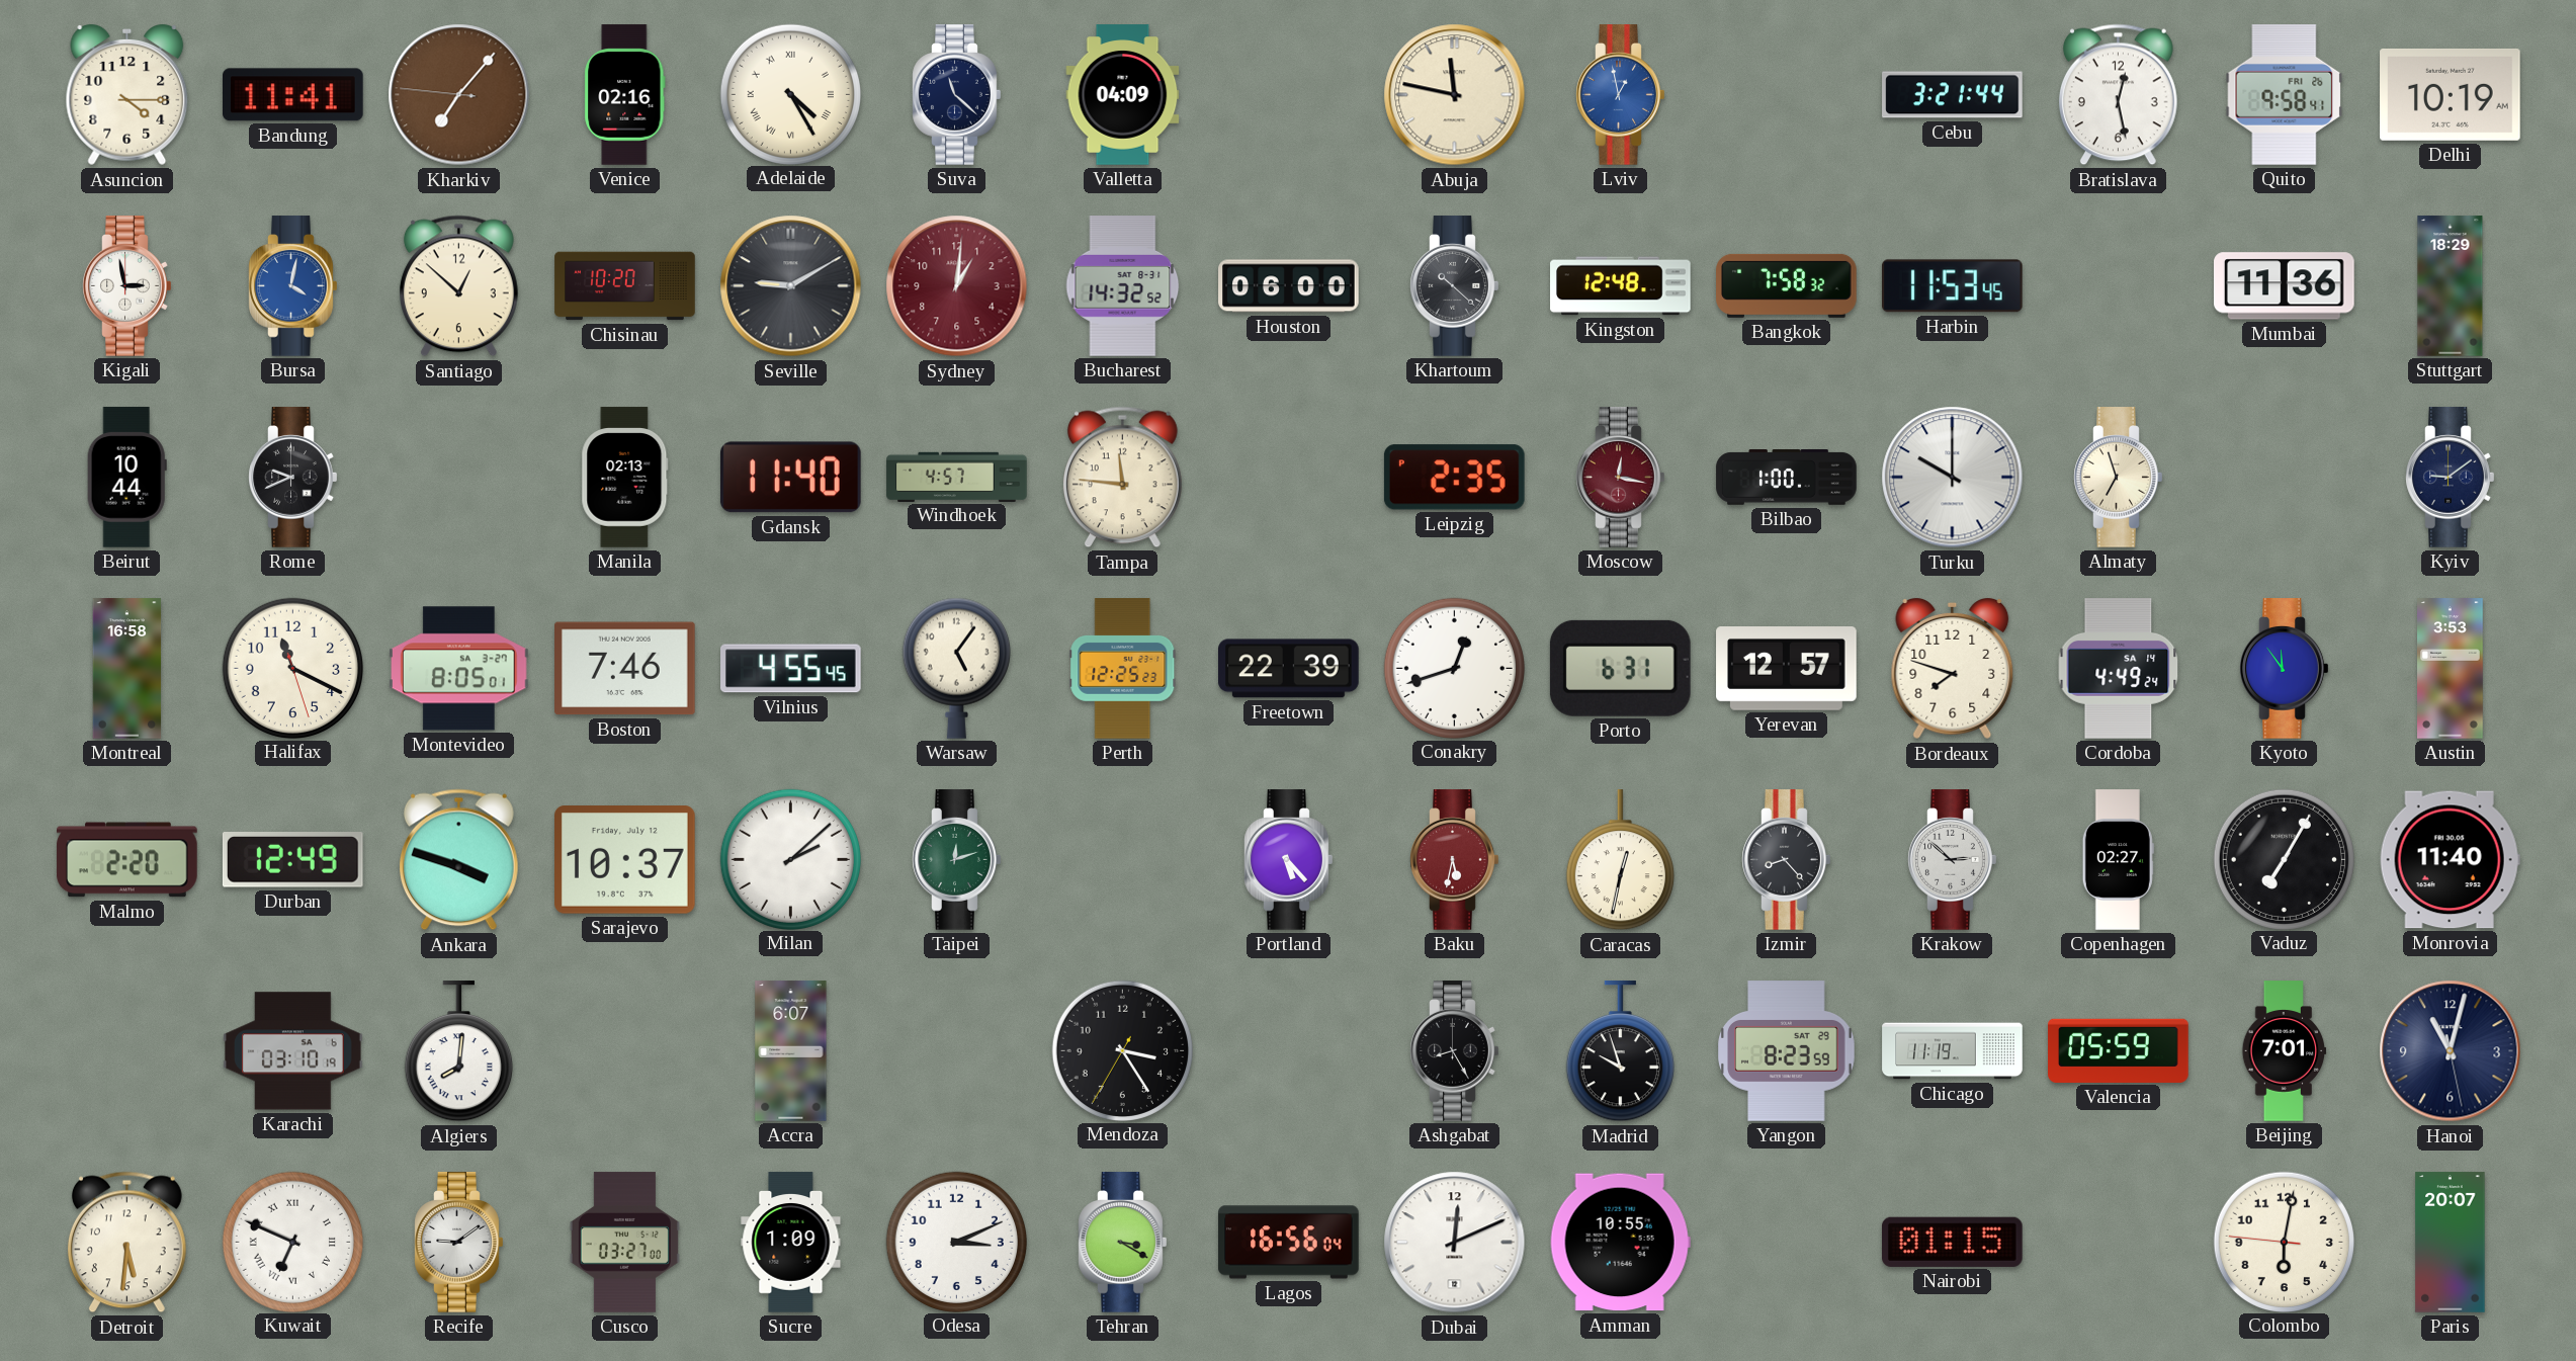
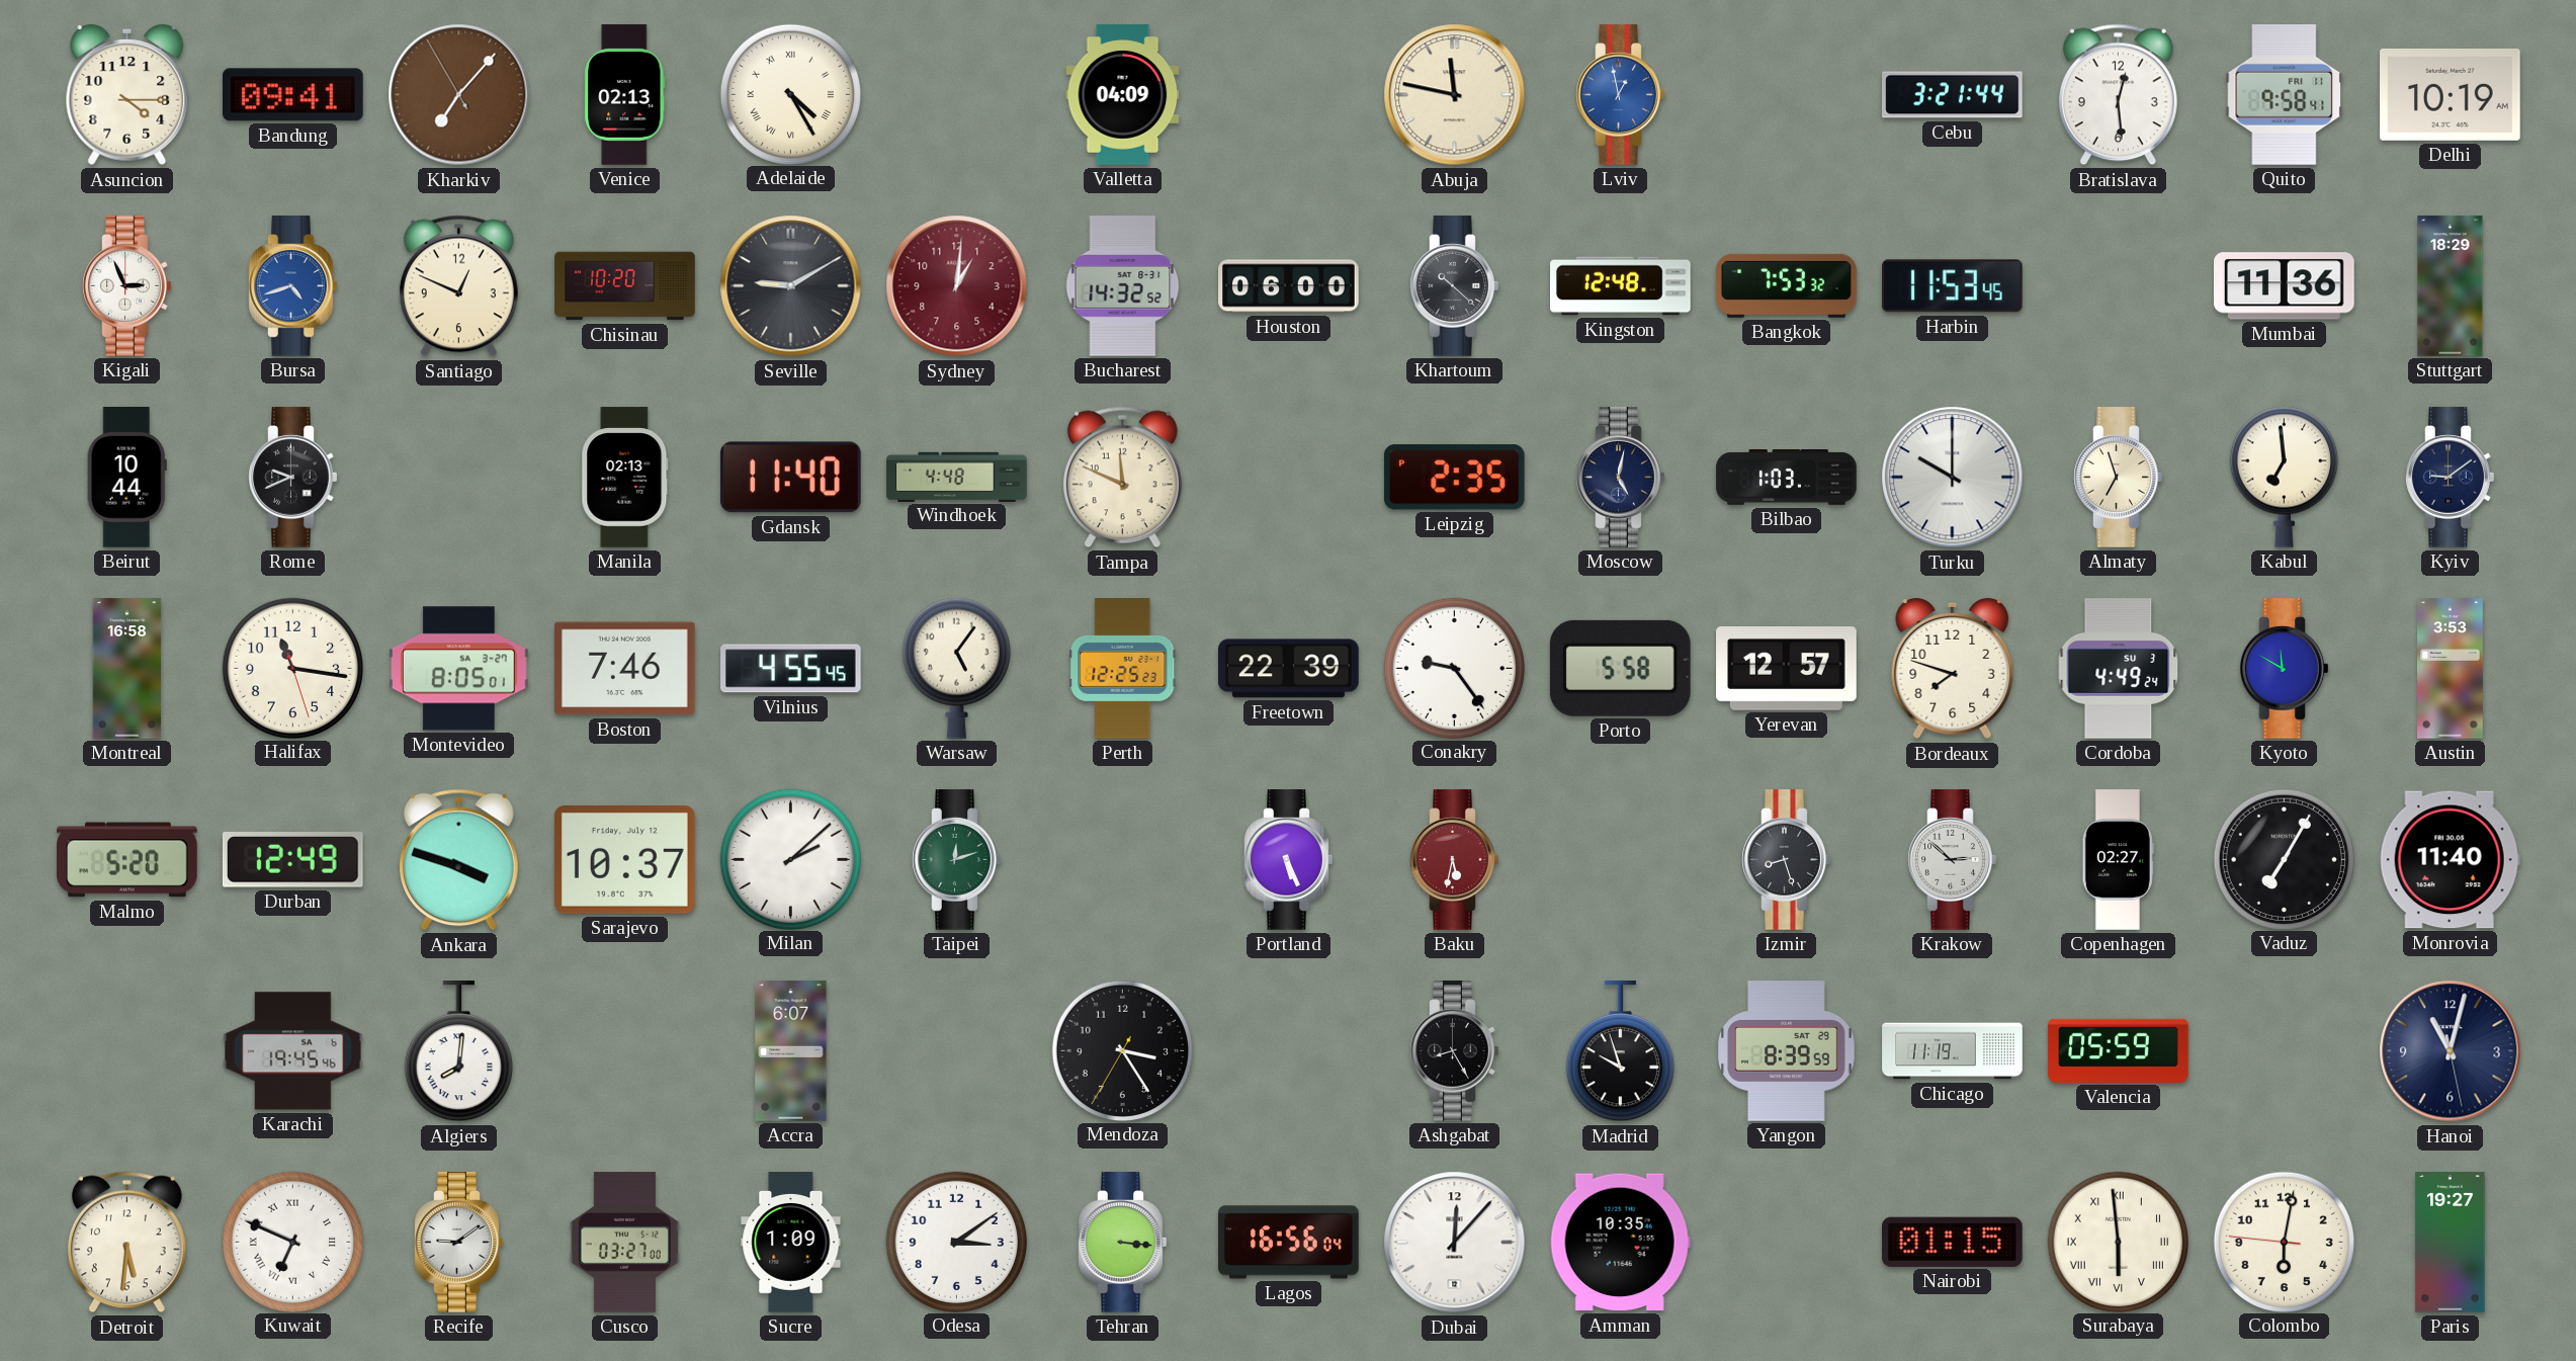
Bandung: 11:41 -> 09:41
Kharkiv: 7:06:46 -> 7:06:55
Venice: 02:16 -> 02:13
Suva: 11:22 -> none
Bratislava: 12:28 -> 12:29
Quito date: FRI 26 -> FRI 11
Kigali: 2:58 -> 2:56
Bursa: 4:02 -> 4:42
Santiago: 12:52 -> 12:49
Bangkok: 7:58 -> 7:53
Windhoek: 4:57 -> 4:48
Tampa: 11:46 -> 11:49
Moscow: 12:17 -> 5:02
Moscow dial: burgundy -> navy
Bilbao: 1:00 -> 1:03
Kabul: none -> 6:59
Halifax: 11:19 -> 11:16
Conakry: 12:42 -> 9:24
Porto: 6:31 -> 5:58
Cordoba date: SA 14 -> SU 3
Kyoto: 11:54 -> 11:50
Malmo: 2:20 -> 5:20
Portland: 5:23 -> 5:26
Caracas: 12:32 -> none
Izmir: 8:23 -> 8:27
Karachi: 03:10 -> 19:45
Yangon: 8:23 -> 8:39
Beijing: 7:01 -> none
Odesa: 3:11 -> 3:09
Tehran: 3:20 -> 3:16
Dubai: 12:11 -> 12:07
Amman: 10:55 -> 10:35
Surabaya: none -> 5:59
Paris: 20:07 -> 19:27
